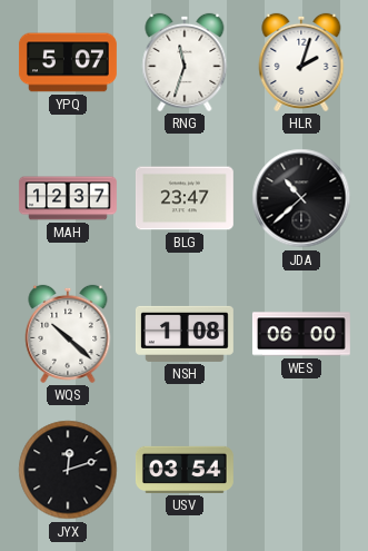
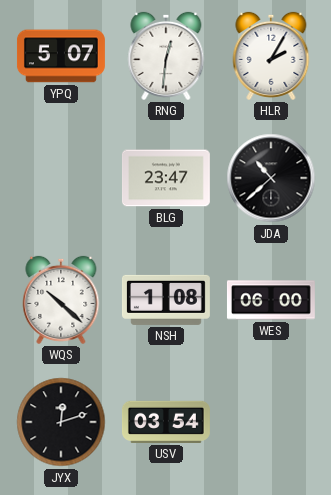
RNG: 11:33 -> 12:31
HLR: 2:03 -> 2:05
MAH: 12:37 -> none
